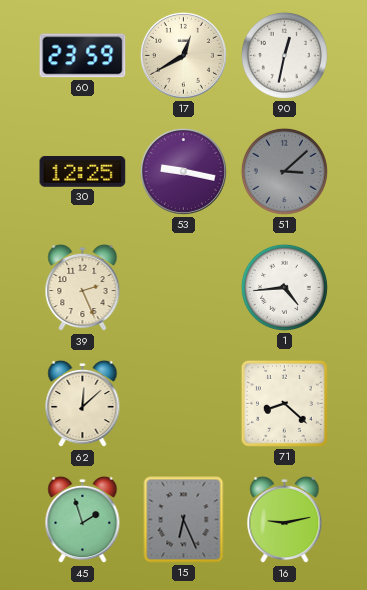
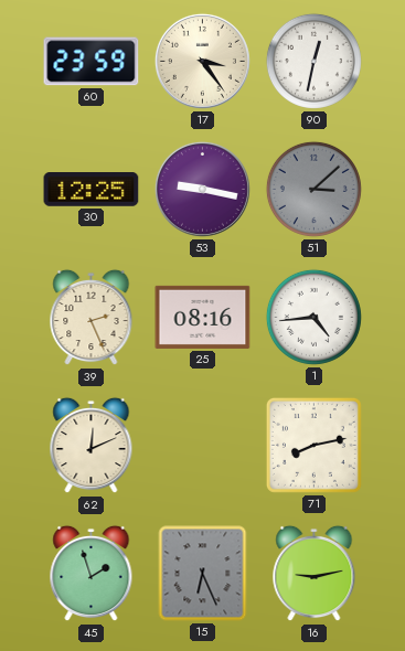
17: 12:40 -> 3:24
25: none -> 08:16
62: 12:08 -> 12:11
71: 8:22 -> 8:13
